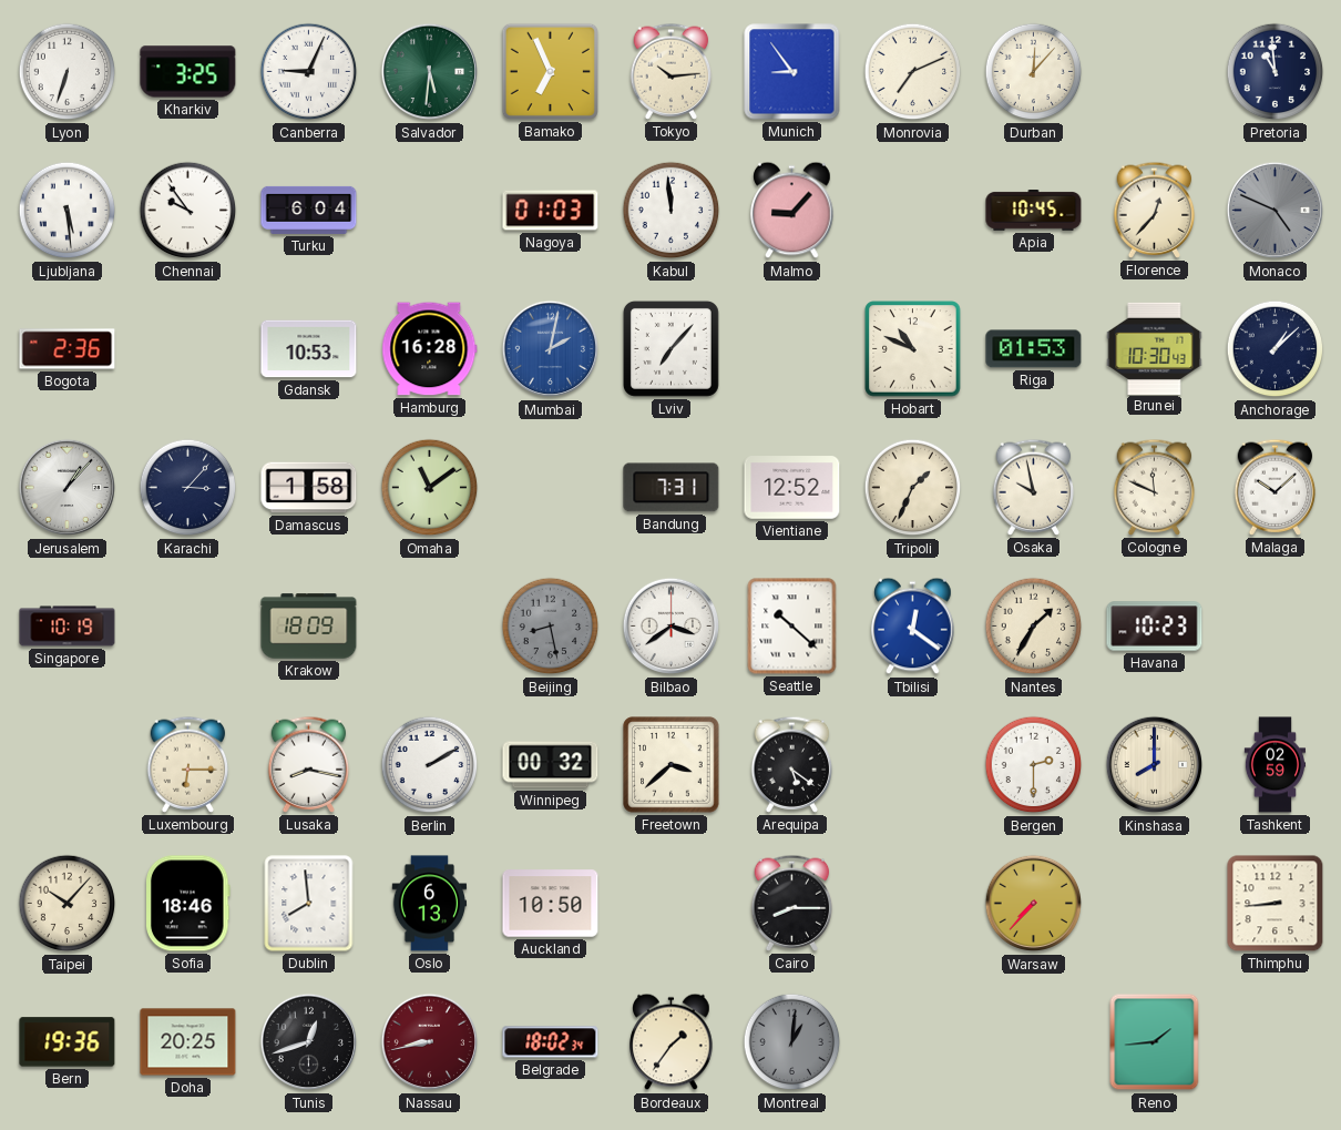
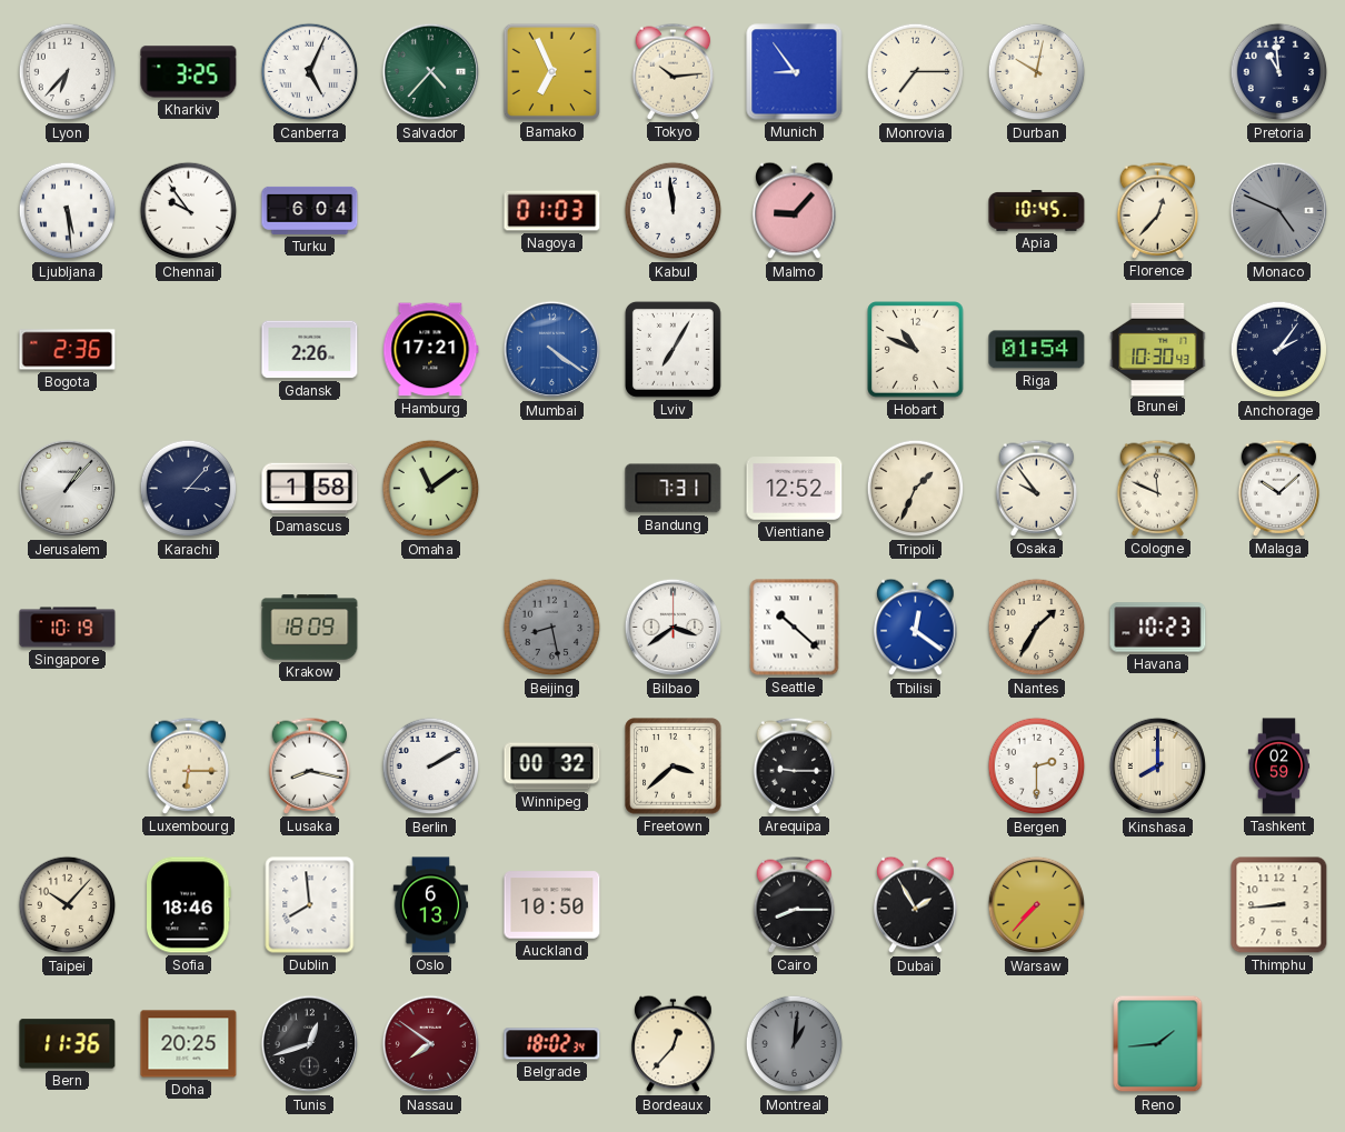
Lyon: 6:33 -> 6:37
Canberra: 9:04 -> 5:04
Salvador: 5:31 -> 4:37
Monrovia: 7:11 -> 7:15
Durban: 12:07 -> 10:02
Gdansk: 10:53 -> 2:26
Hamburg: 16:28 -> 17:21
Mumbai: 2:02 -> 4:21
Lviv: 7:07 -> 7:05
Riga: 01:53 -> 01:54
Anchorage: 1:08 -> 2:06
Osaka: 9:58 -> 9:54
Arequipa: 5:21 -> 9:15
Dubai: none -> 1:55
Bern: 19:36 -> 11:36
Nassau: 8:43 -> 7:51
Bordeaux: 1:36 -> 12:37
